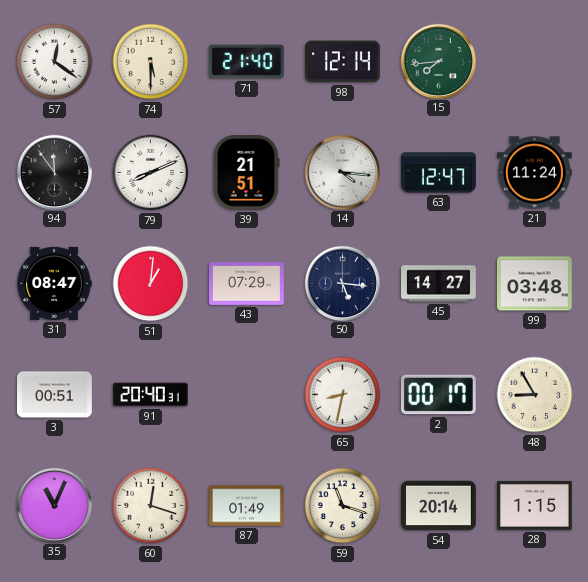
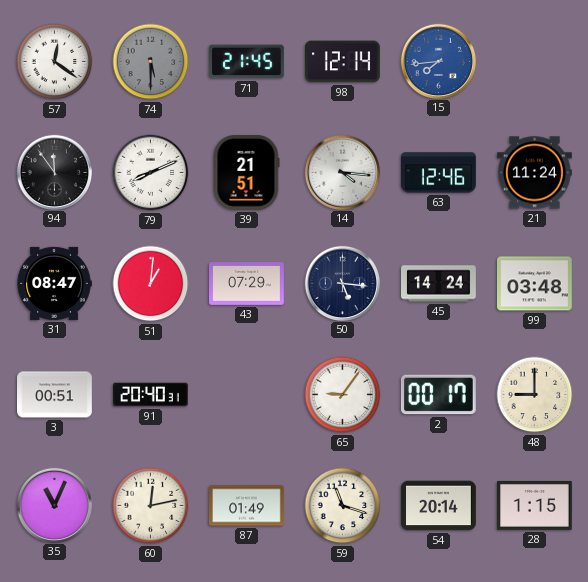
74 dial: cream -> grey
71: 21:40 -> 21:45
15 dial: green -> blue
63: 12:47 -> 12:46
45: 14:27 -> 14:24
65: 8:32 -> 9:06
48: 8:55 -> 9:00
60: 12:18 -> 12:13
